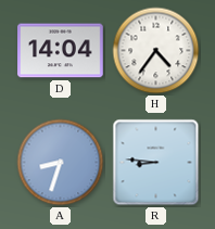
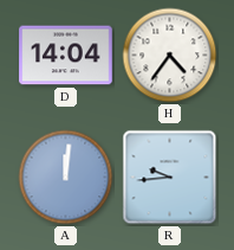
A: 8:33 -> 12:01
R: 8:46 -> 9:44
